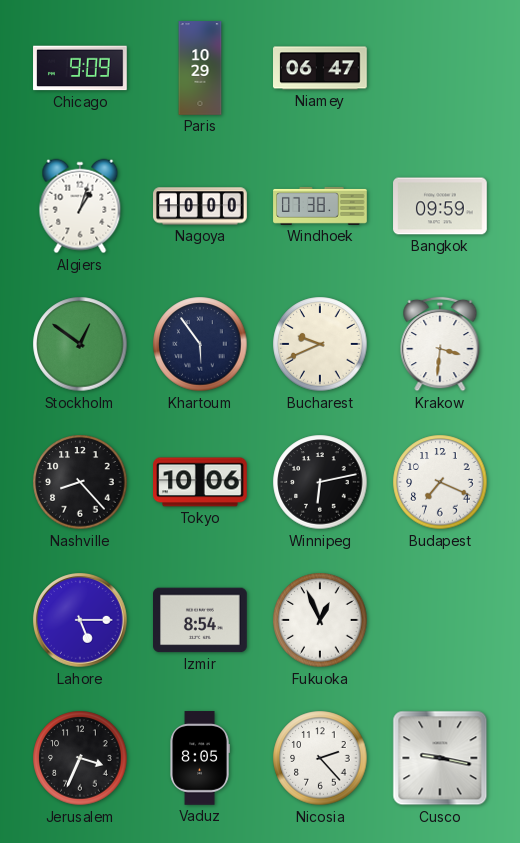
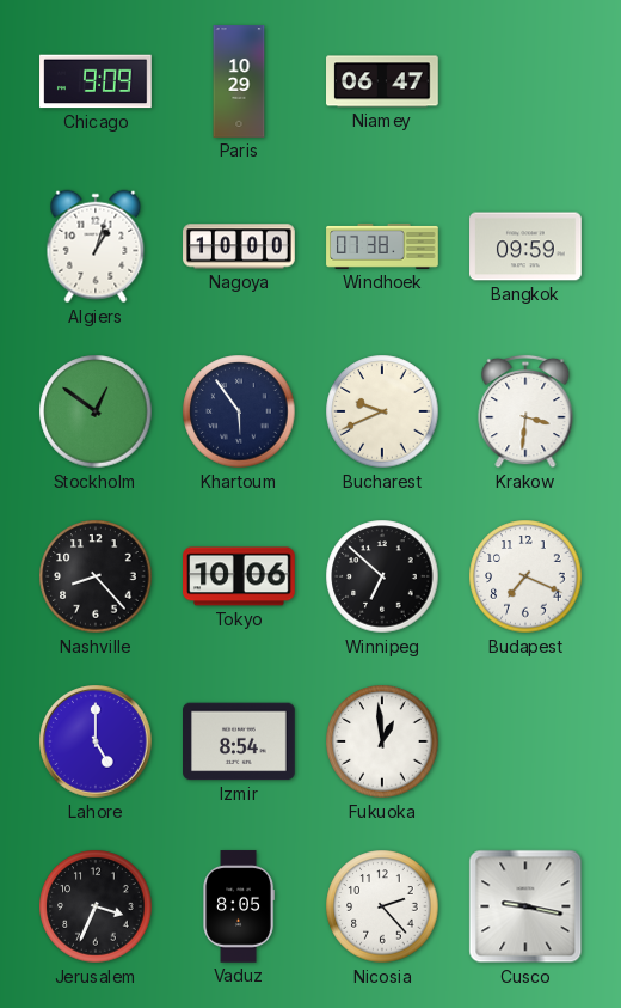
Winnipeg: 6:13 -> 6:52
Lahore: 5:15 -> 5:00
Fukuoka: 12:56 -> 12:59
